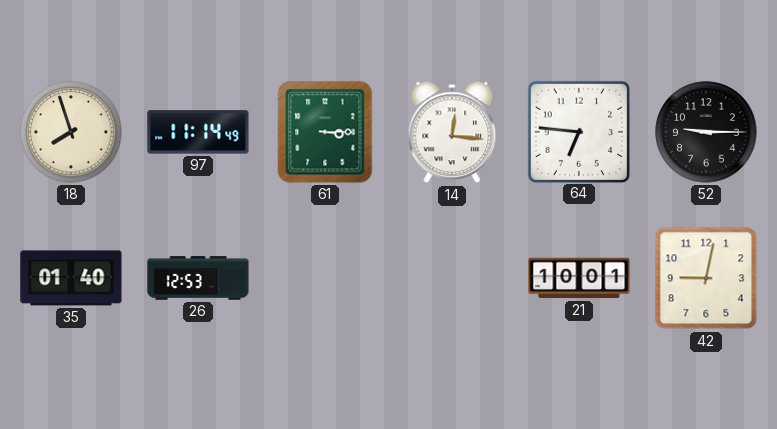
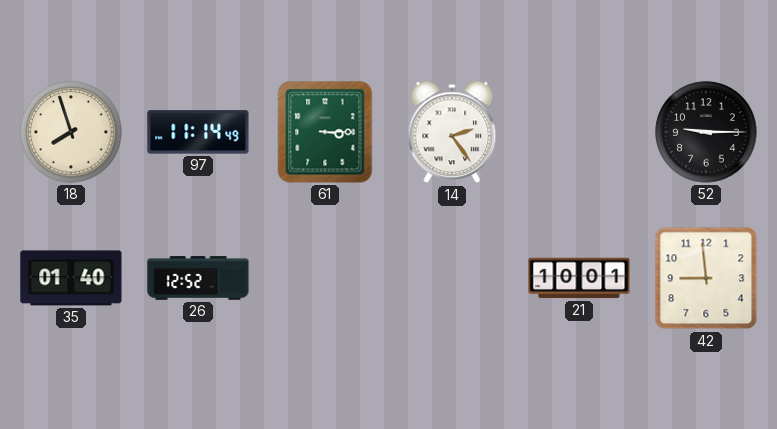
14: 12:16 -> 2:24
64: 6:46 -> none
26: 12:53 -> 12:52
42: 9:02 -> 8:59
